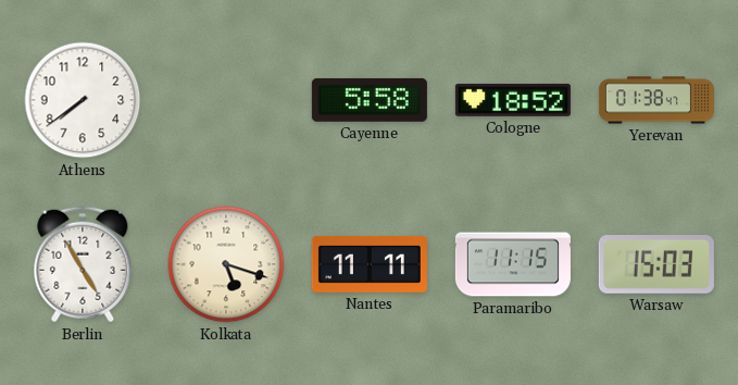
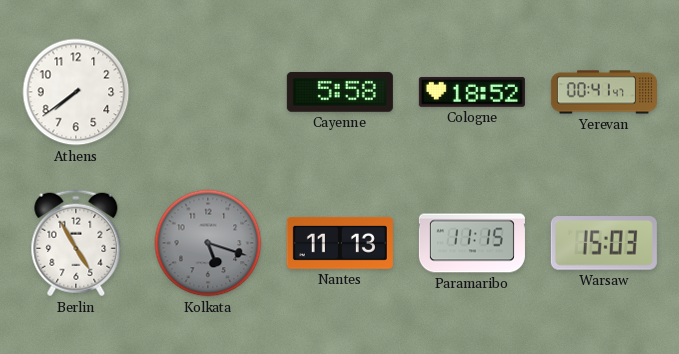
Yerevan: 01:38 -> 00:41
Kolkata dial: cream -> grey
Nantes: 11:11 -> 11:13
